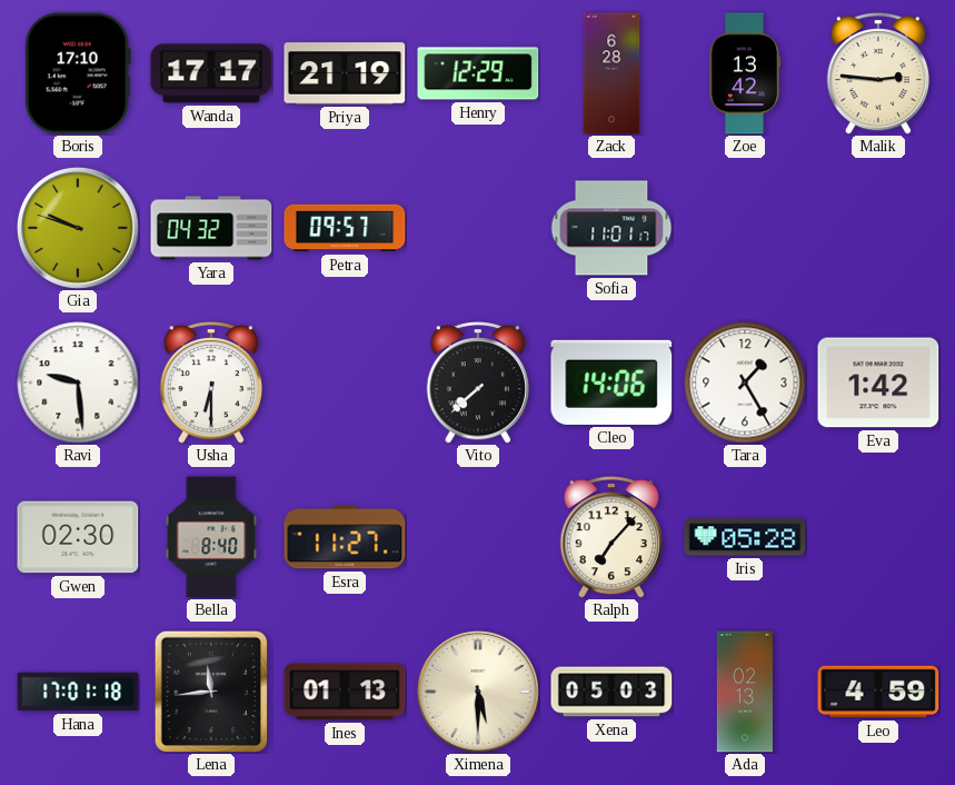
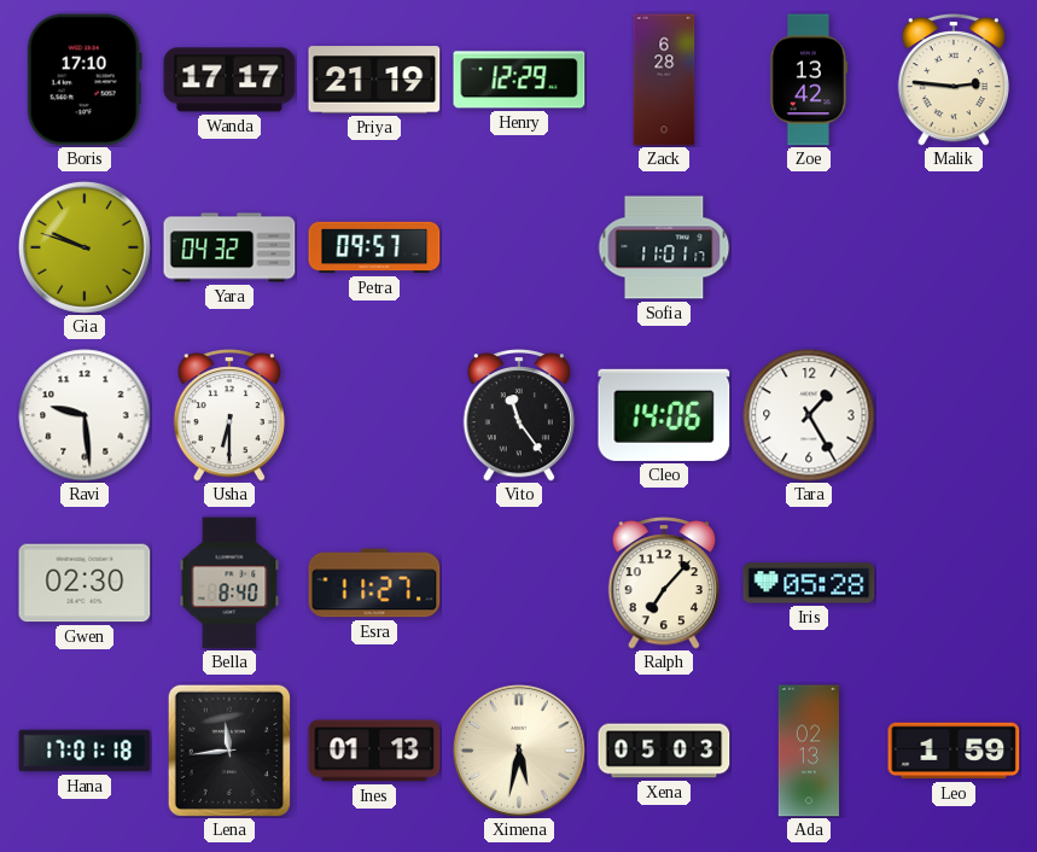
Vito: 7:38 -> 11:24
Eva: 1:42 -> none
Ximena: 5:30 -> 5:32
Leo: 4:59 -> 1:59
